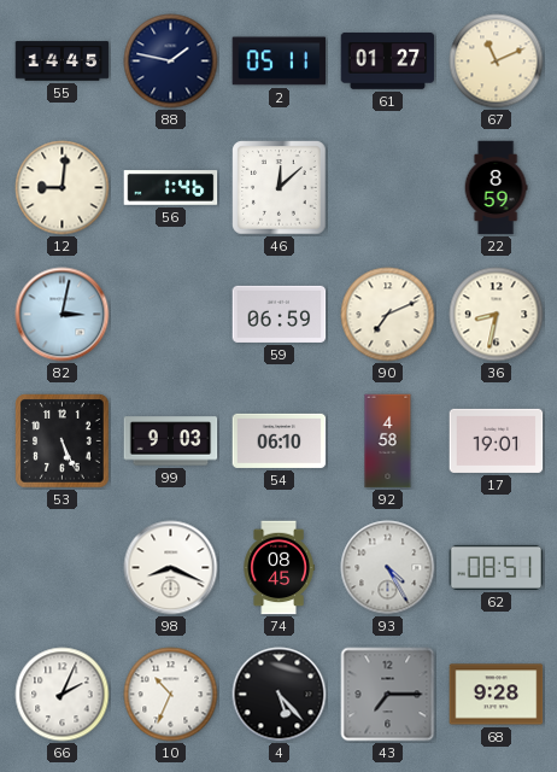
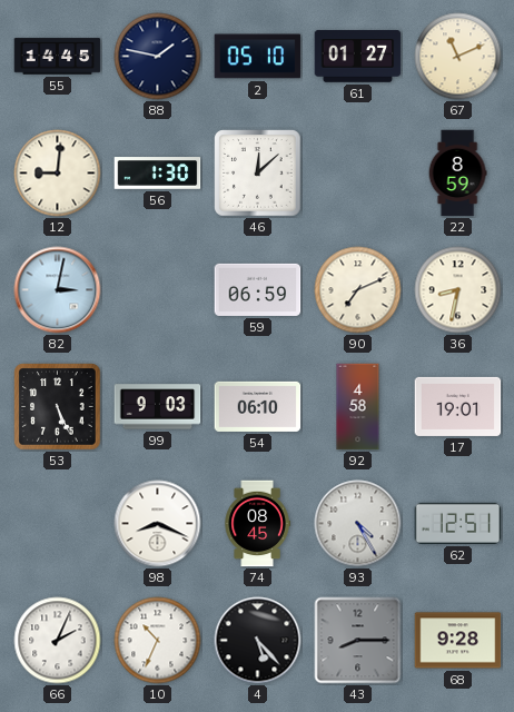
2: 05:11 -> 05:10
56: 1:46 -> 1:30
62: 08:51 -> 12:51
43: 7:15 -> 8:15
